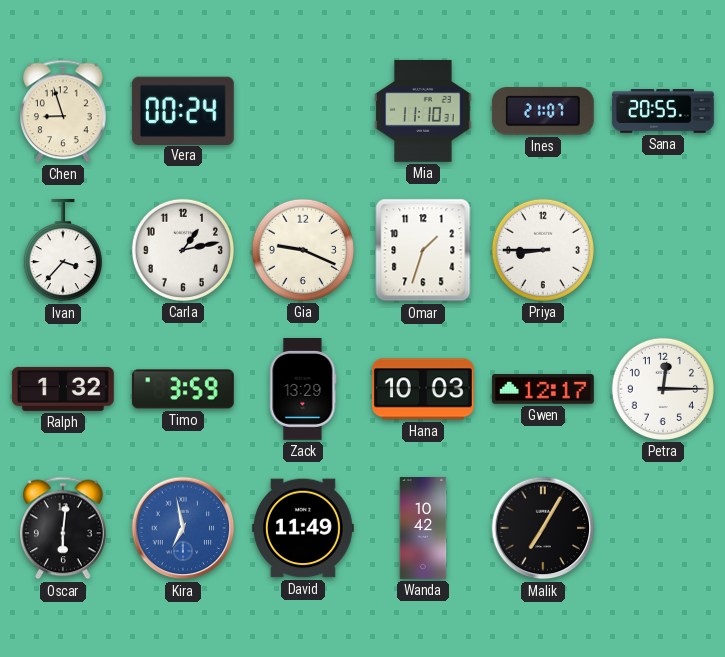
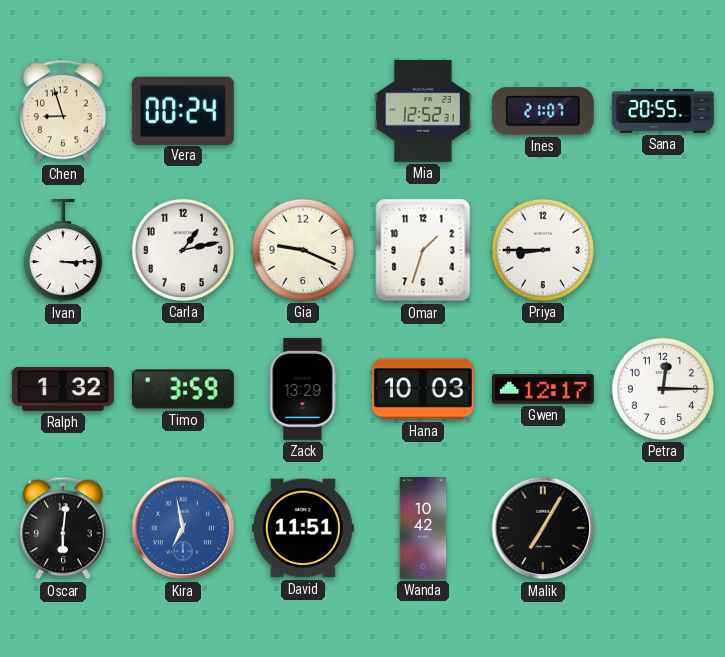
Mia: 11:10 -> 12:52
Ivan: 3:37 -> 3:15
David: 11:49 -> 11:51
